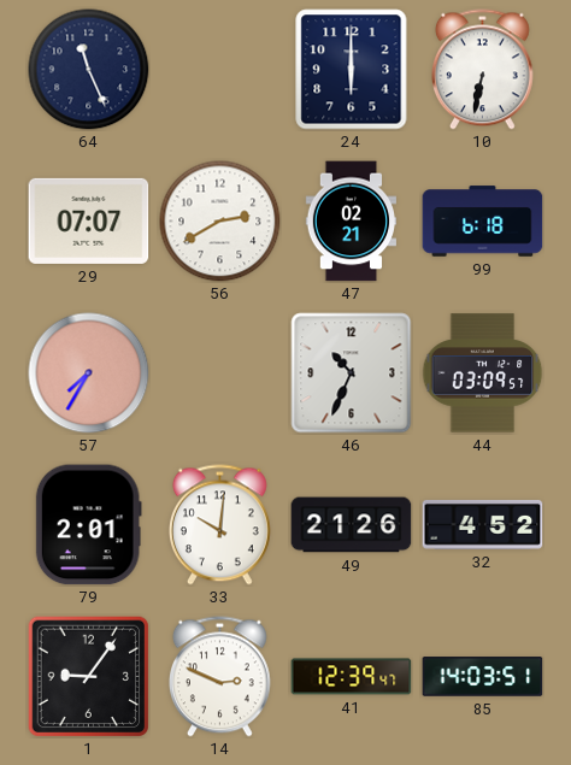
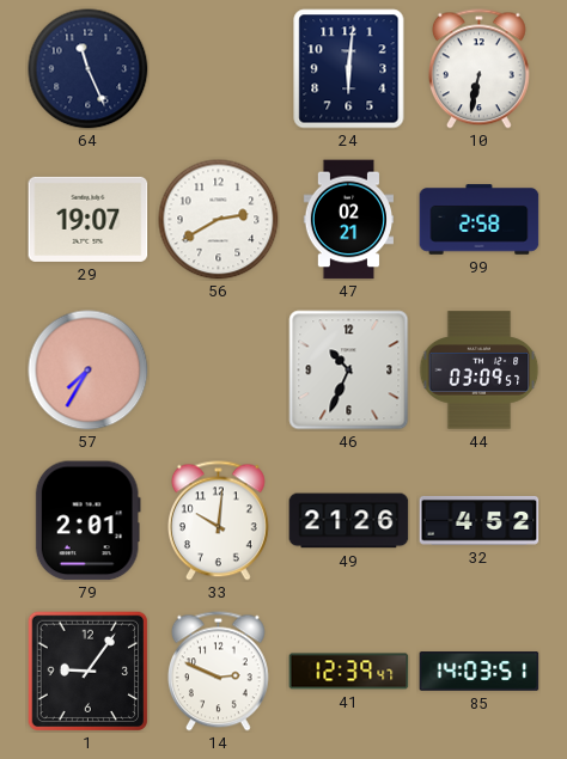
24: 6:00 -> 6:01
29: 07:07 -> 19:07
99: 6:18 -> 2:58
